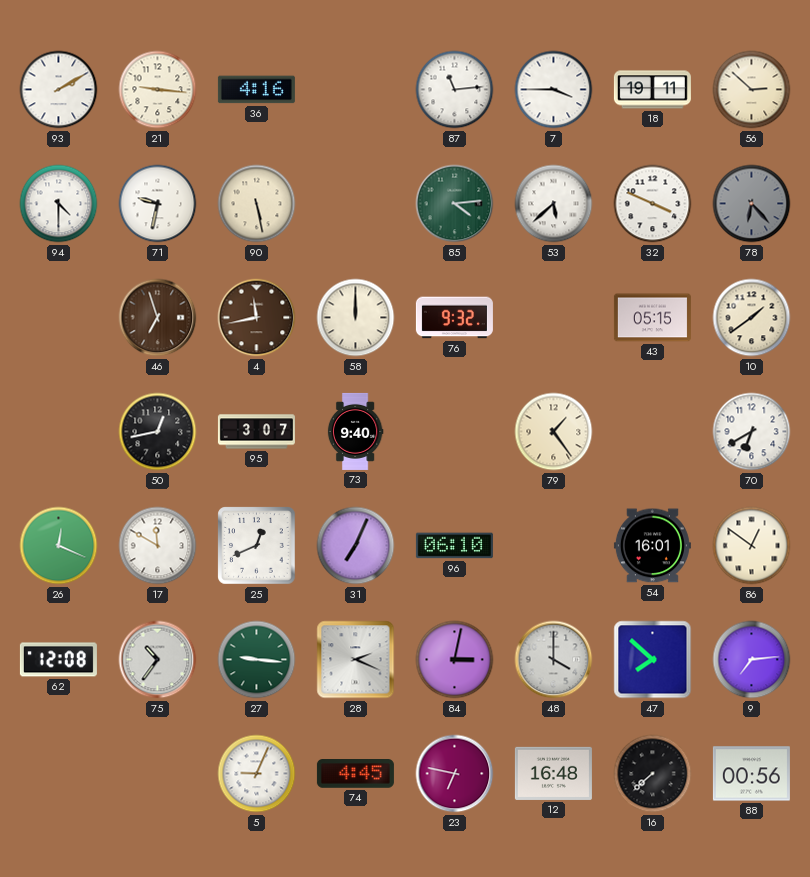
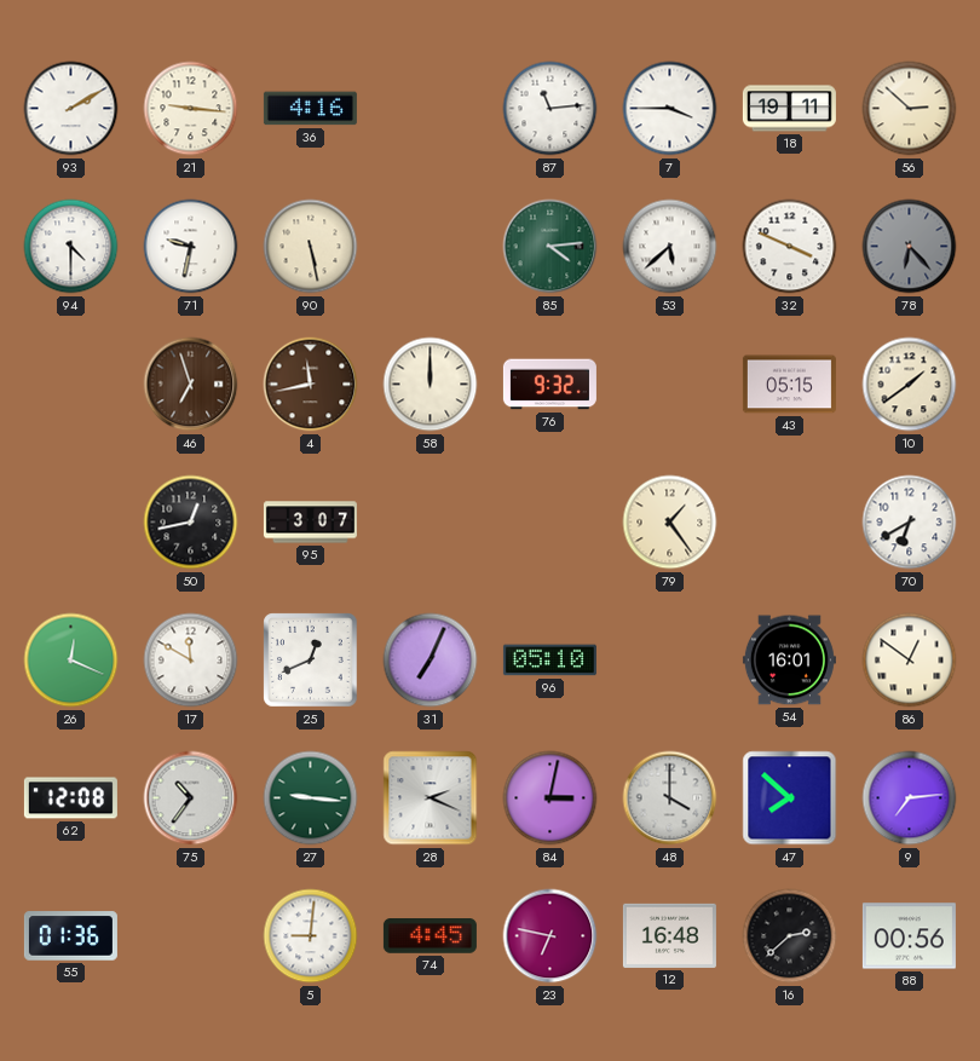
73: 9:40 -> none
96: 06:10 -> 05:10
55: none -> 01:36
5: 9:04 -> 9:01
16: 7:38 -> 2:38
